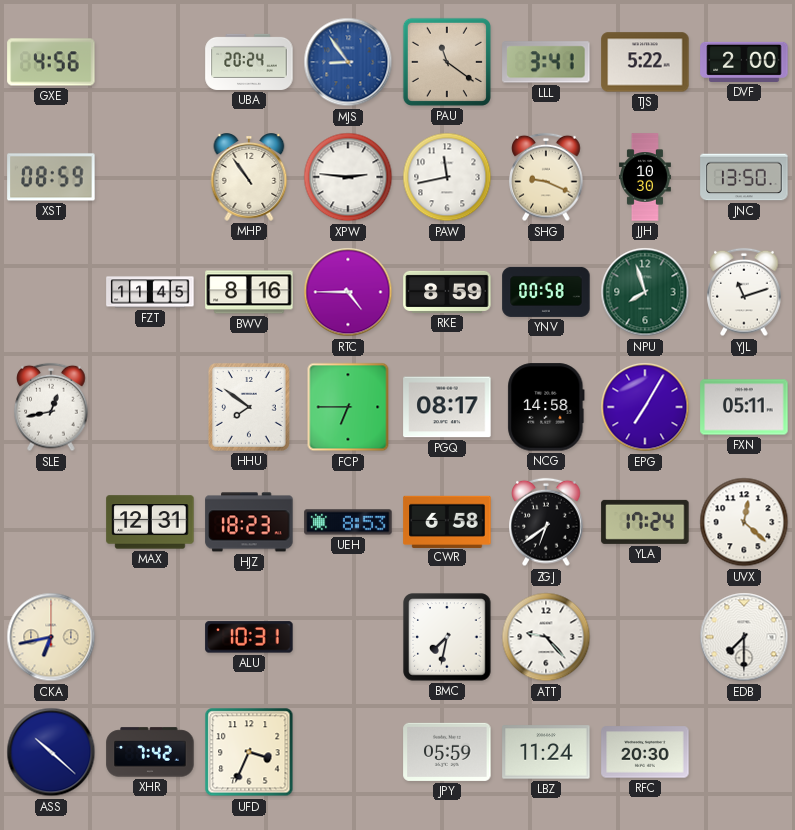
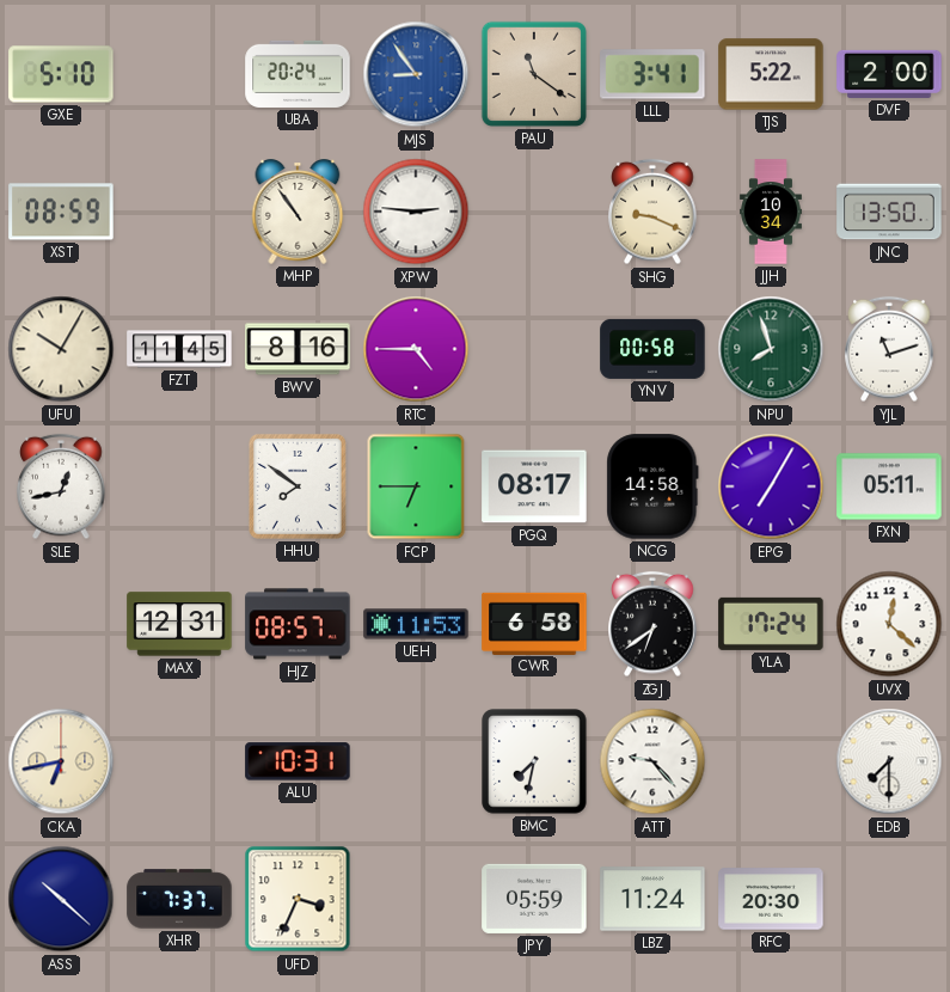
GXE: 4:56 -> 5:10
PAW: 11:43 -> none
JJH: 10:30 -> 10:34
UFU: none -> 10:05
RKE: 8:59 -> none
HJZ: 18:23 -> 08:57
UEH: 8:53 -> 11:53
XHR: 7:42 -> 7:37
